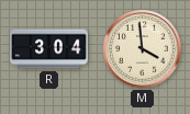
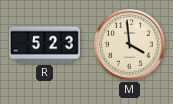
R: 3:04 -> 5:23
